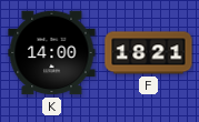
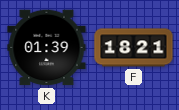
K: 14:00 -> 01:39
